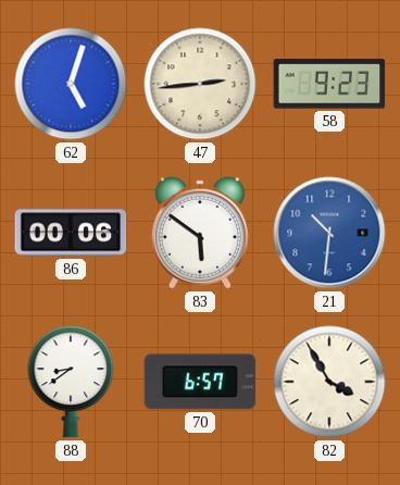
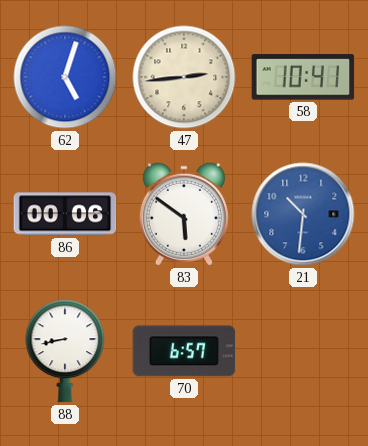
58: 9:23 -> 10:41
88: 8:39 -> 8:43
82: 3:55 -> none
